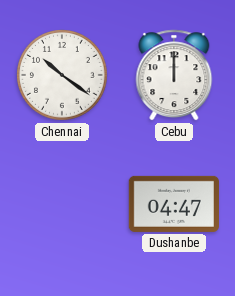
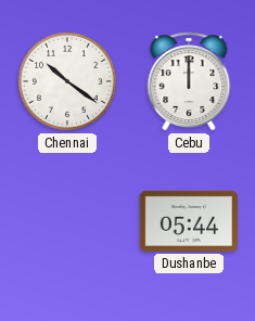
Dushanbe: 04:47 -> 05:44
